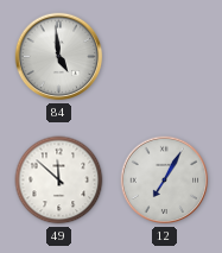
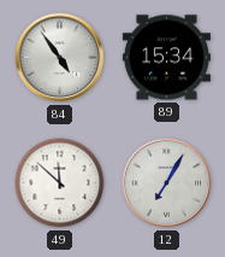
84: 4:59 -> 4:54
89: none -> 15:34
